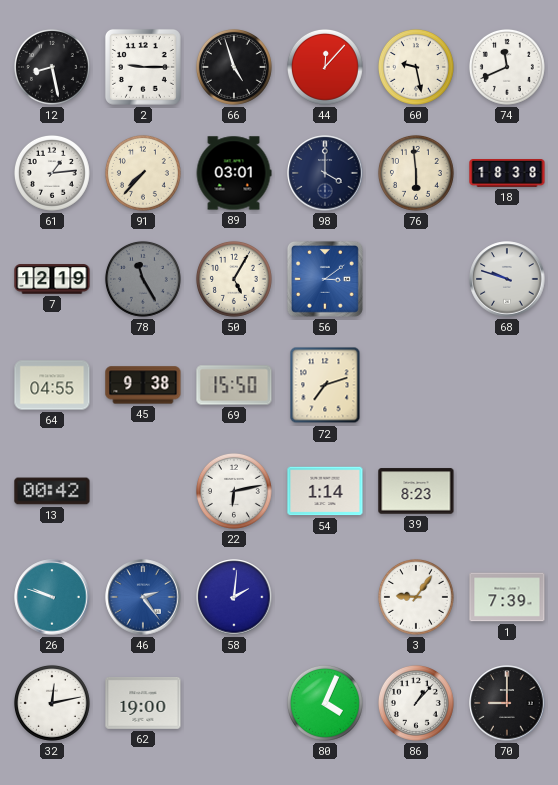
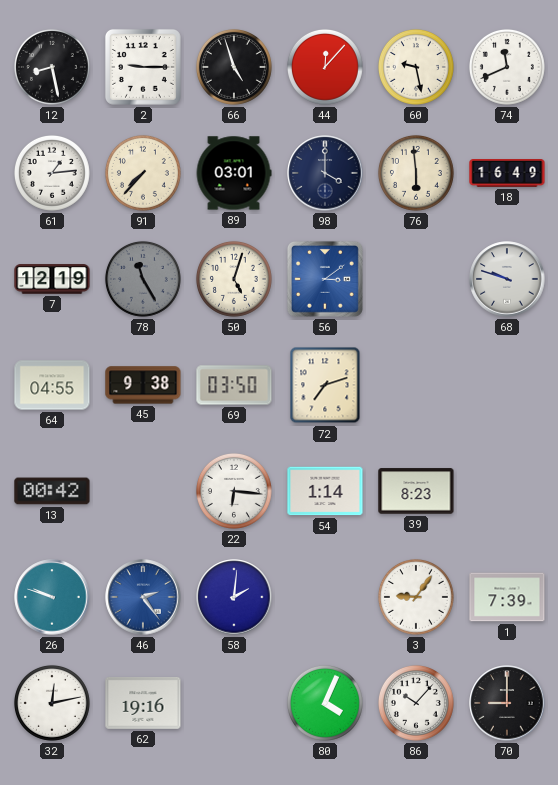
18: 18:38 -> 16:49
50: 5:05 -> 5:03
69: 15:50 -> 03:50
22: 6:13 -> 6:16
62: 19:00 -> 19:16
86: 1:07 -> 10:07
